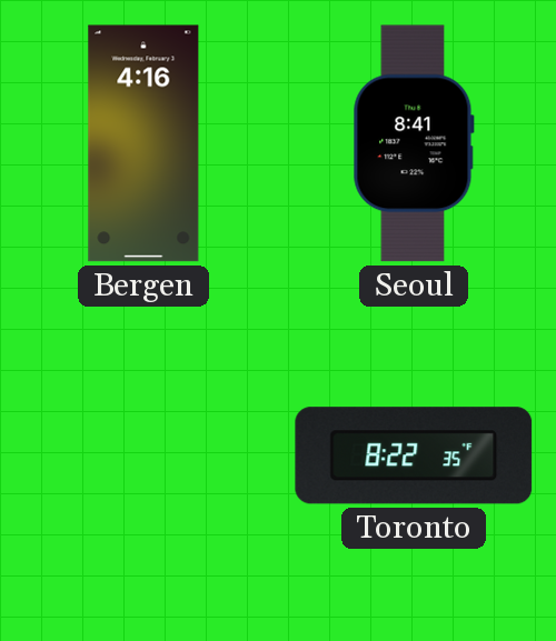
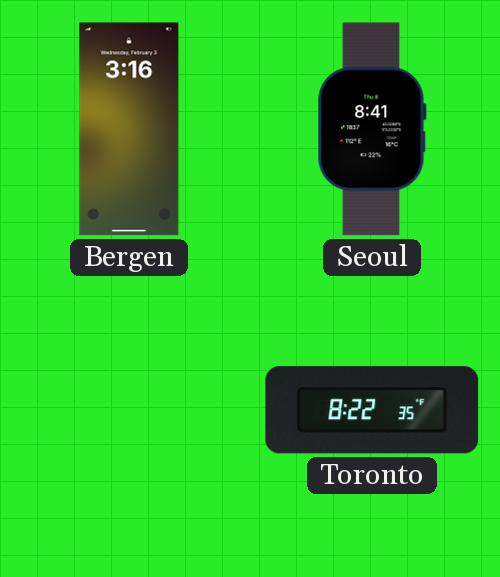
Bergen: 4:16 -> 3:16
